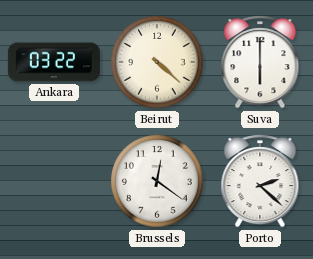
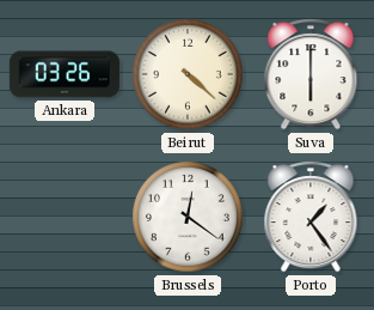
Ankara: 03:22 -> 03:26
Porto: 2:22 -> 1:24
